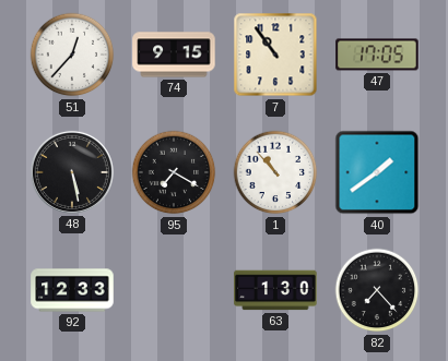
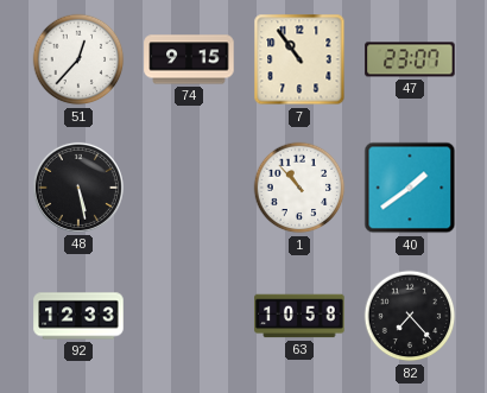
47: 17:05 -> 23:07
95: 7:20 -> none
63: 1:30 -> 10:58
